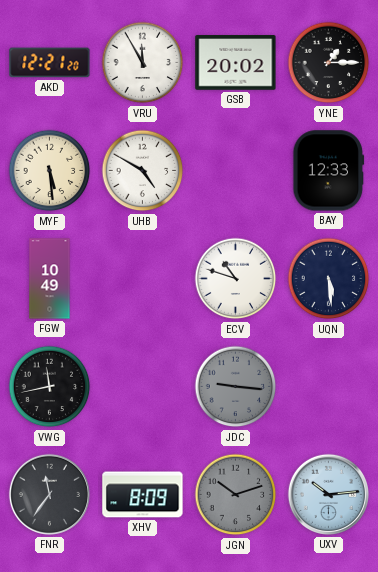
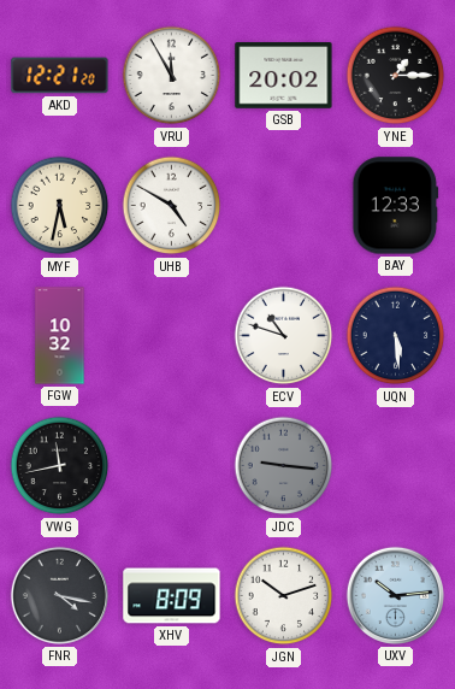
MYF: 5:29 -> 5:32
FGW: 10:49 -> 10:32
FNR: 11:36 -> 4:17
JGN dial: grey -> white
